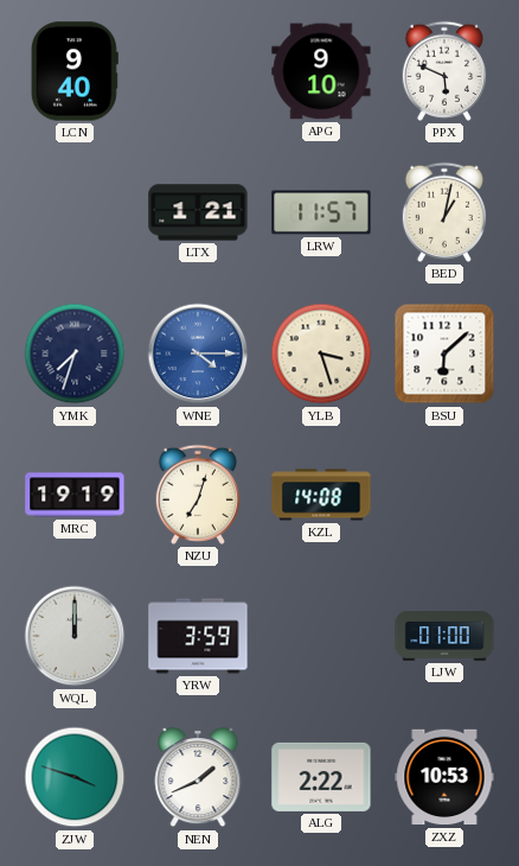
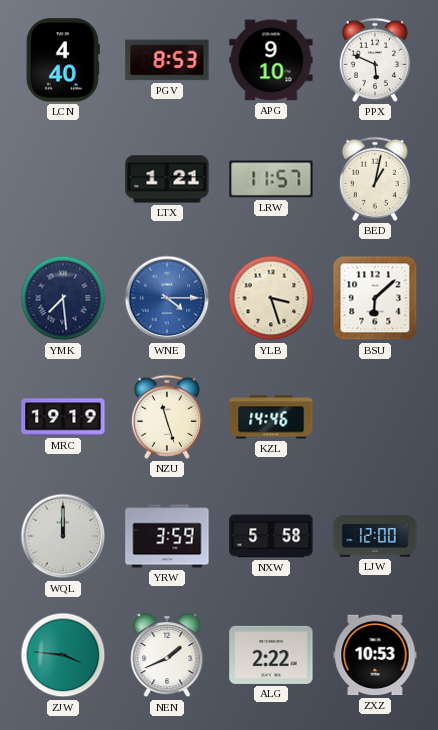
LCN: 9:40 -> 4:40
PGV: none -> 8:53
YMK: 7:33 -> 7:29
NZU: 7:03 -> 11:27
KZL: 14:08 -> 14:46
NXW: none -> 5:58
LJW: 01:00 -> 12:00
ZJW: 3:48 -> 3:46
